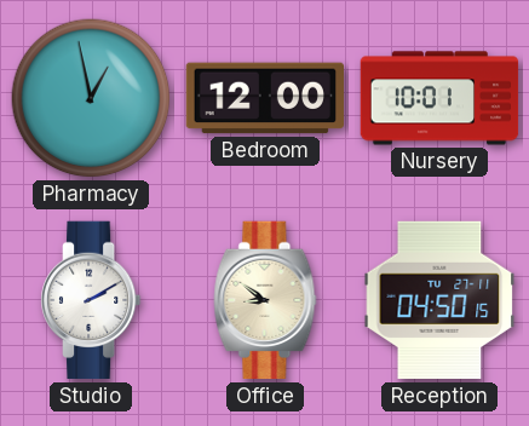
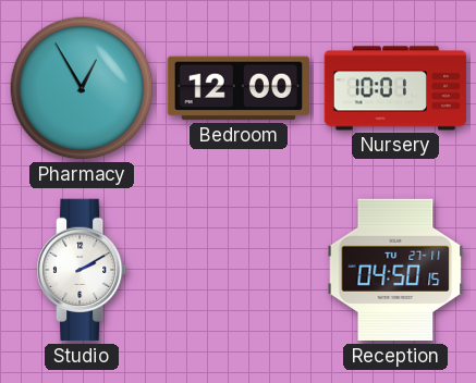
Pharmacy: 12:58 -> 12:55
Office: 8:51 -> none
